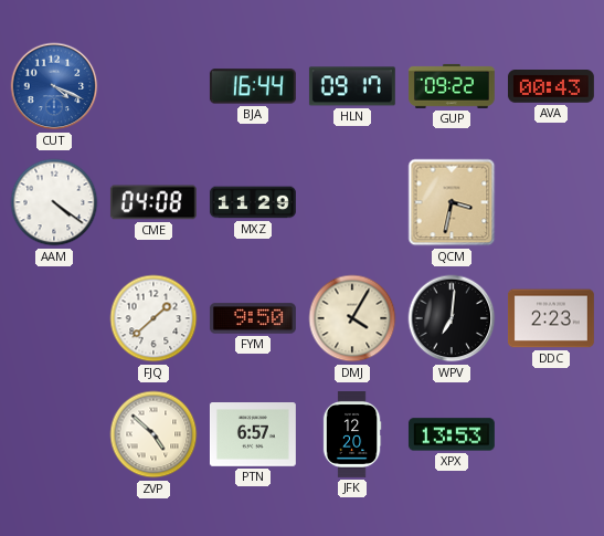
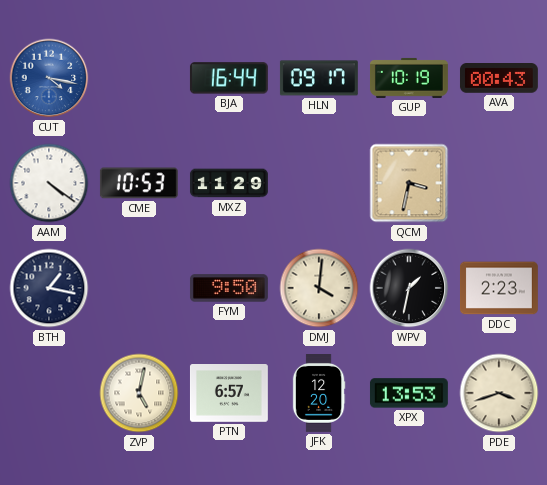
CUT: 4:19 -> 4:17
GUP: 09:22 -> 10:19
CME: 04:08 -> 10:53
BTH: none -> 1:17
FJQ: 1:38 -> none
DMJ: 4:05 -> 4:01
WPV: 7:01 -> 1:32
ZVP: 4:52 -> 5:02
PDE: none -> 3:42
